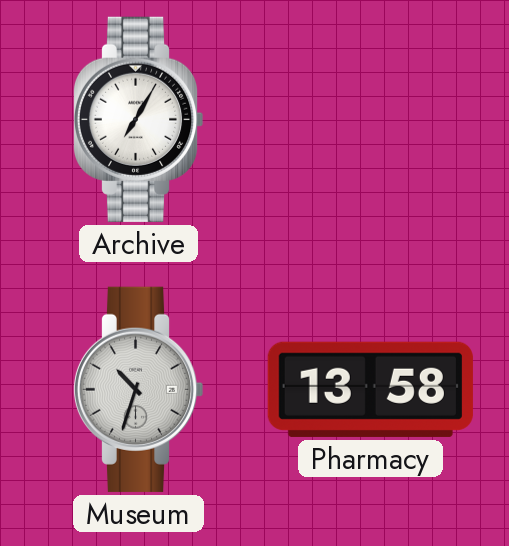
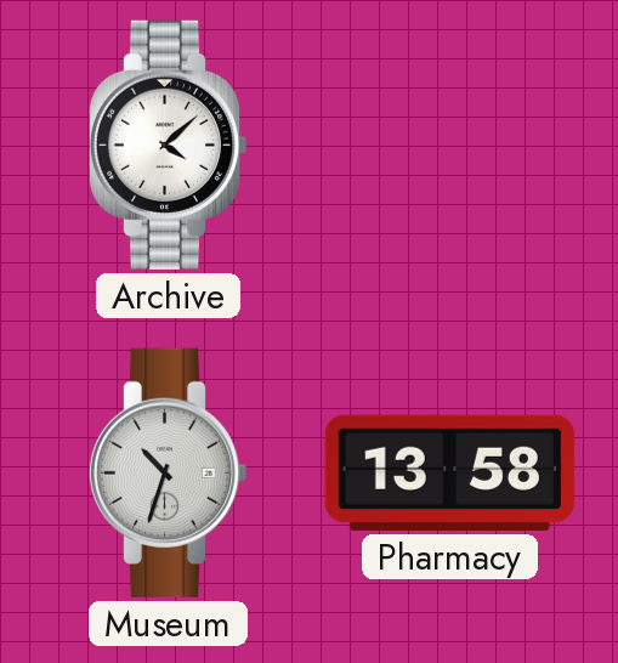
Archive: 7:05 -> 4:08
